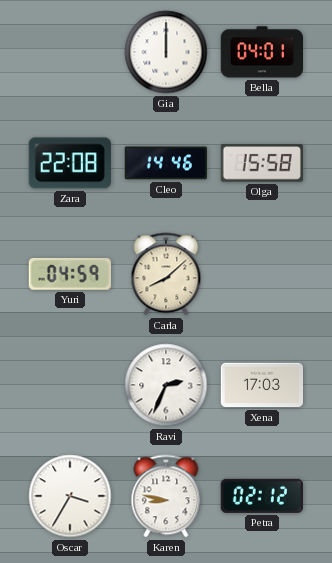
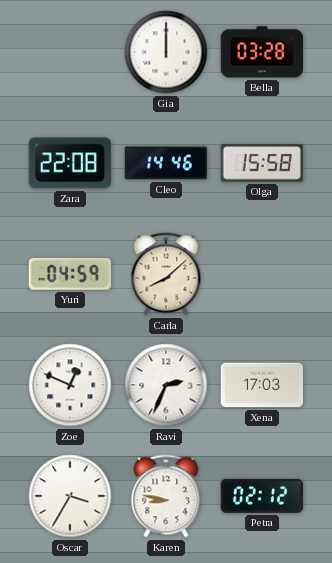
Bella: 04:01 -> 03:28
Zoe: none -> 12:49
